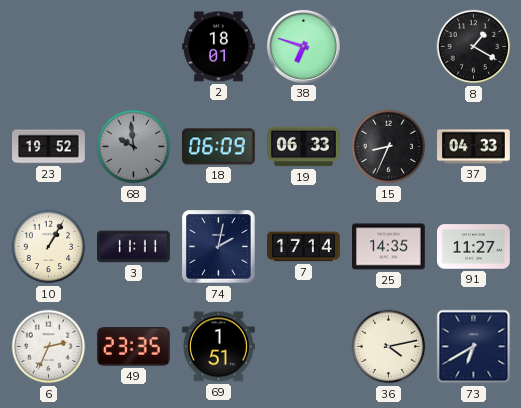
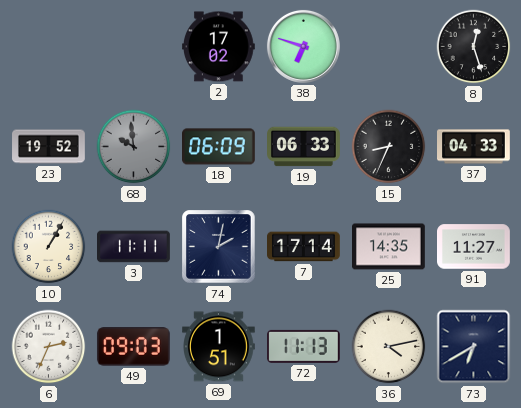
2: 18:01 -> 17:02
8: 1:20 -> 12:27
49: 23:35 -> 09:03
72: none -> 11:13
